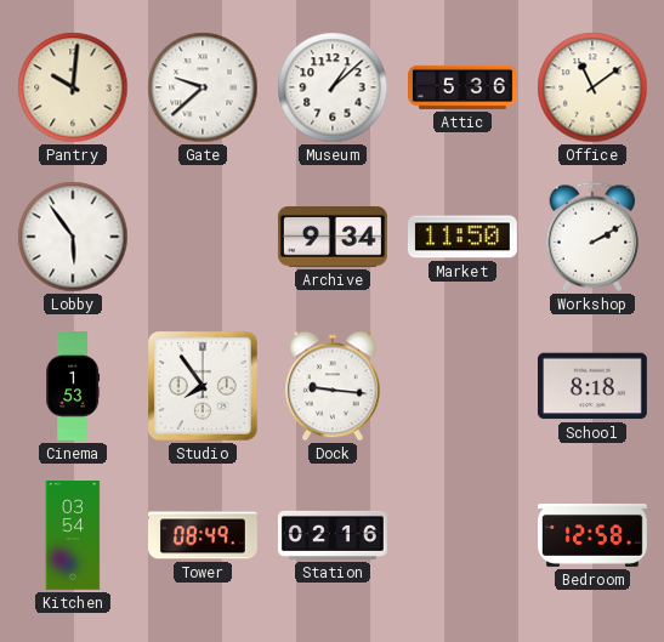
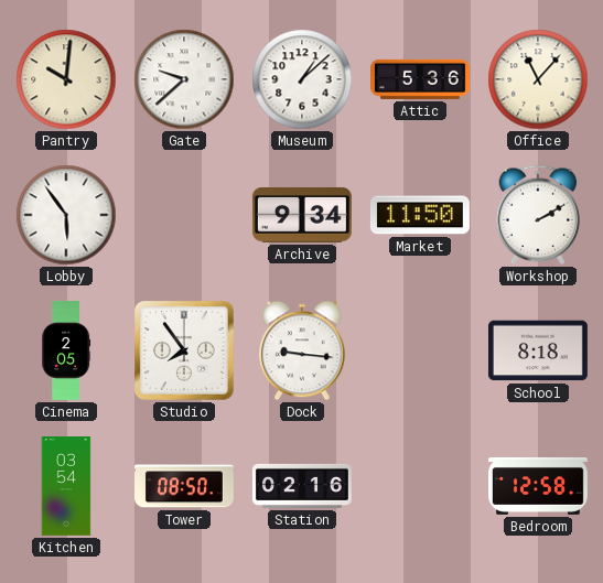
Office: 11:09 -> 11:07
Cinema: 1:53 -> 2:05
Tower: 08:49 -> 08:50
